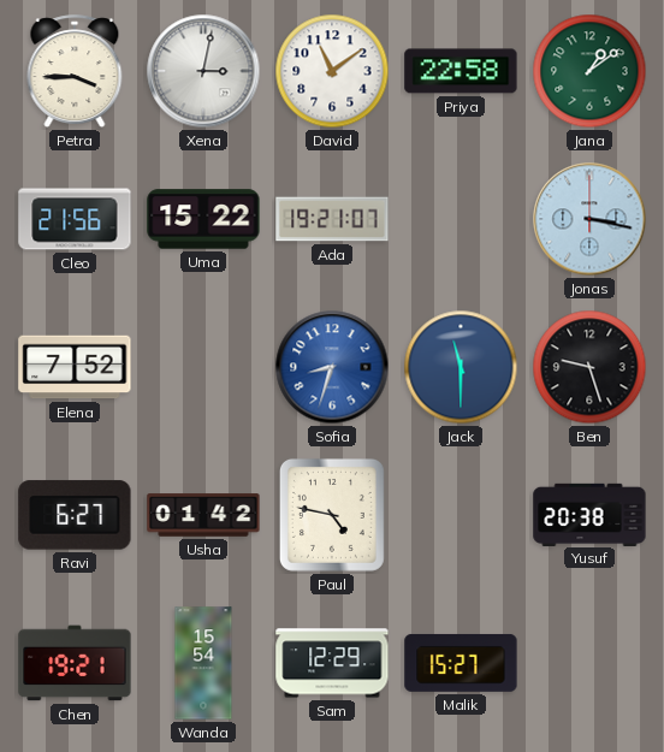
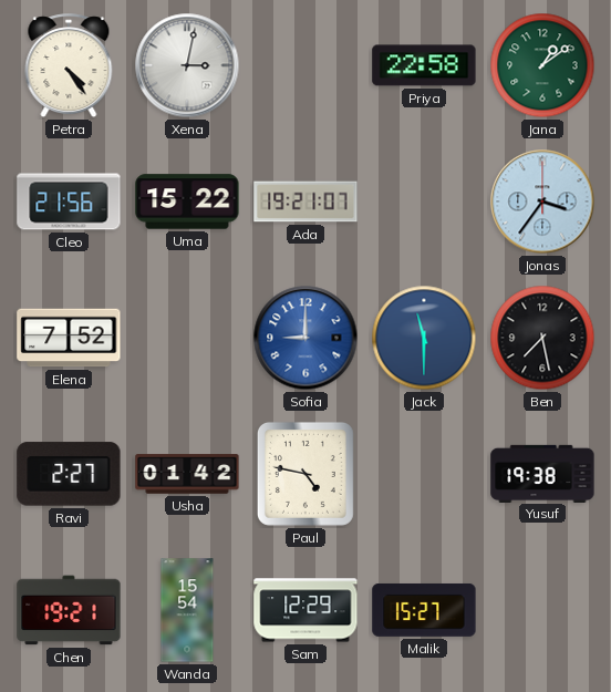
Petra: 3:45 -> 4:24
David: 11:09 -> none
Jonas: 3:17 -> 3:36
Sofia: 8:33 -> 9:00
Ben: 9:27 -> 7:28
Ravi: 6:27 -> 2:27
Yusuf: 20:38 -> 19:38
